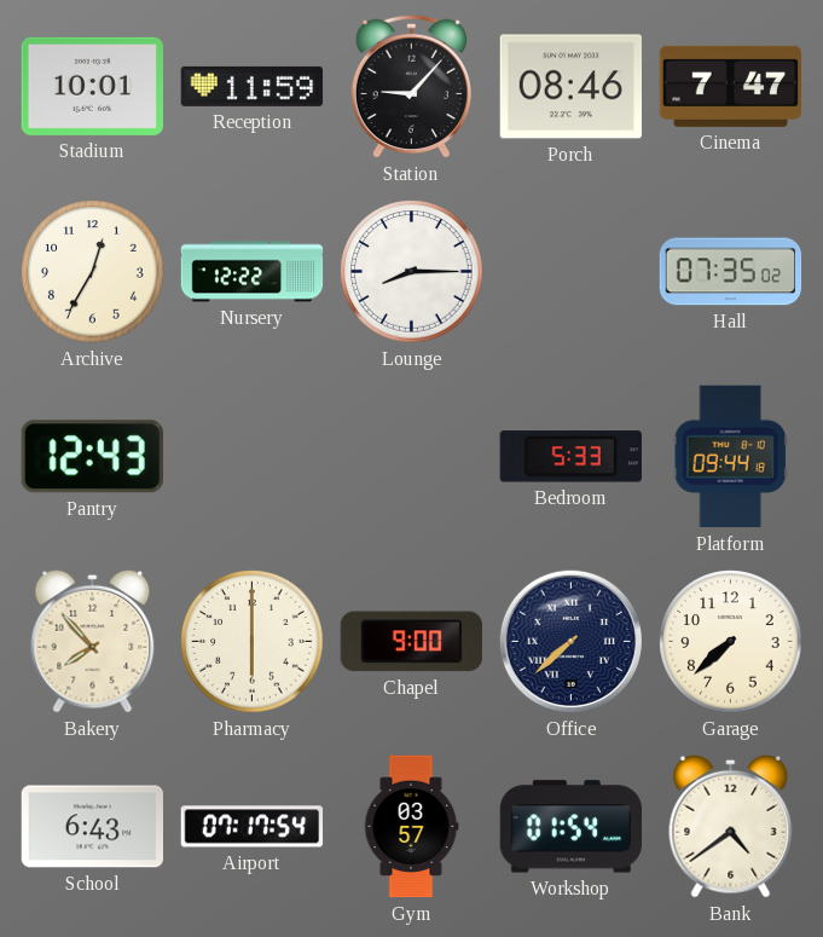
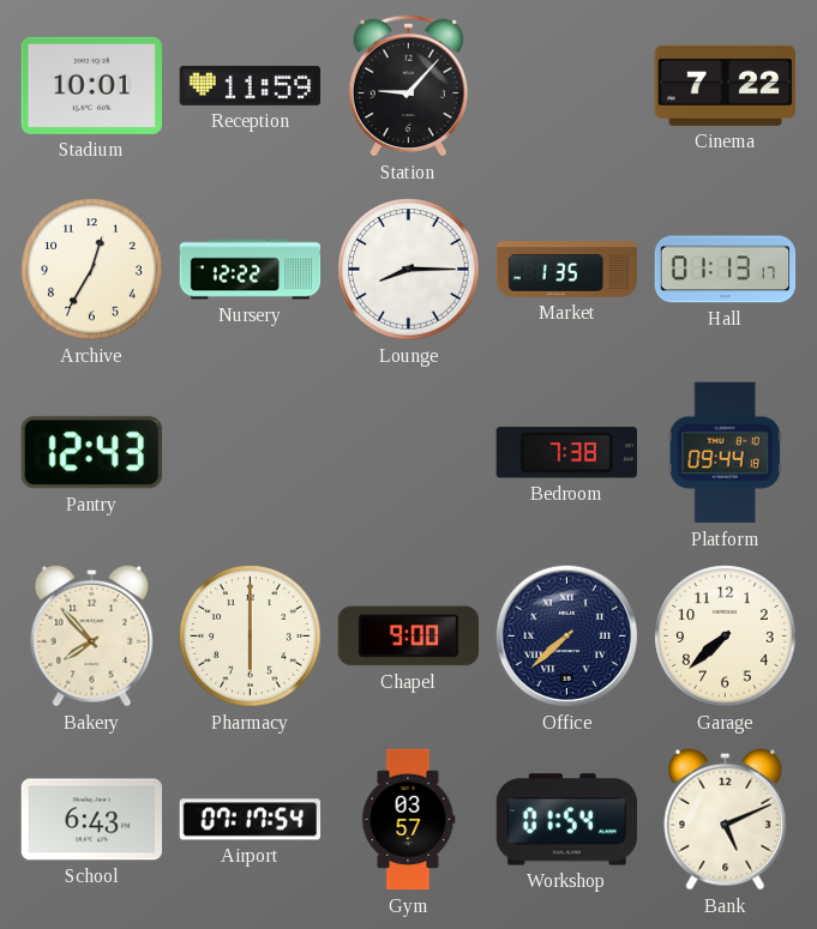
Porch: 08:46 -> none
Cinema: 7:47 -> 7:22
Market: none -> 1:35
Hall: 07:35 -> 01:13
Bedroom: 5:33 -> 7:38
Bank: 4:39 -> 5:11
